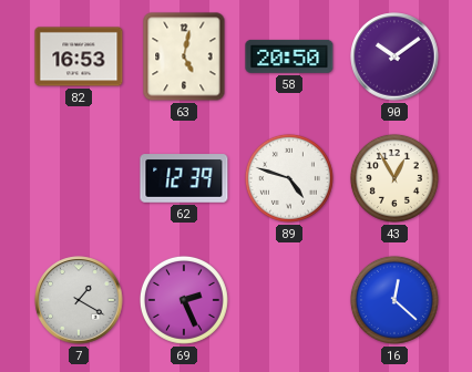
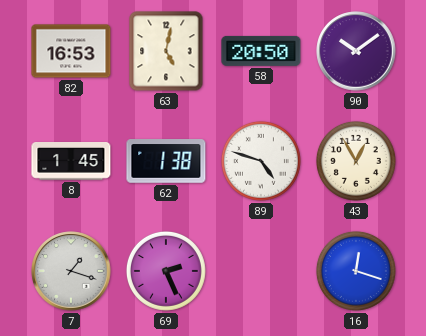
8: none -> 1:45
62: 12:39 -> 1:38
7: 1:20 -> 1:18
16: 12:22 -> 12:18
